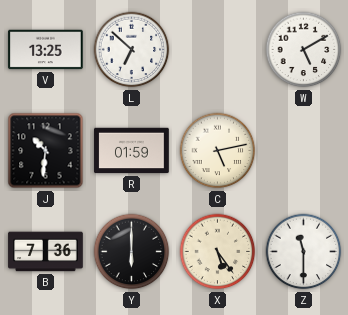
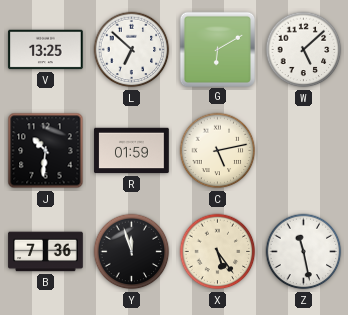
G: none -> 6:10
W: 5:10 -> 5:08
Y: 6:00 -> 11:57
Z: 11:30 -> 11:28
